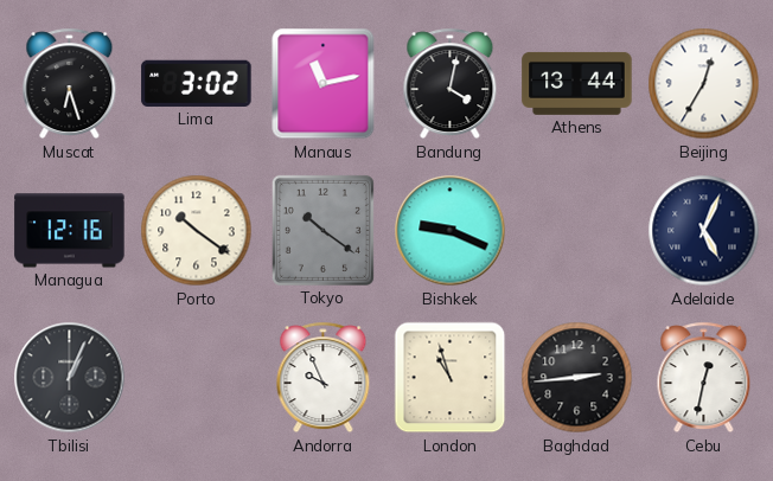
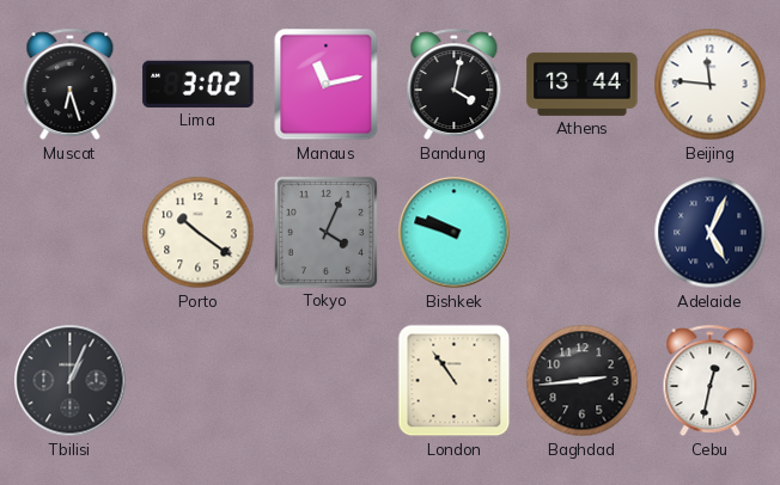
Beijing: 12:35 -> 11:46
Managua: 12:16 -> none
Tokyo: 10:21 -> 4:04
Bishkek: 9:19 -> 9:48
Andorra: 9:56 -> none
London: 10:57 -> 10:54
